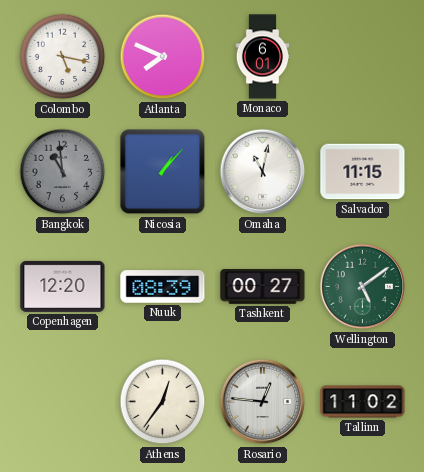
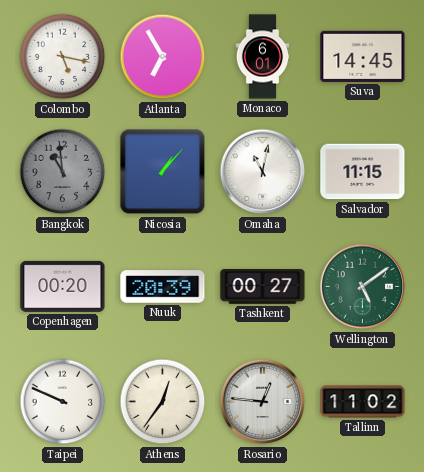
Atlanta: 7:49 -> 6:55
Suva: none -> 14:45
Copenhagen: 12:20 -> 00:20
Nuuk: 08:39 -> 20:39
Taipei: none -> 9:49
